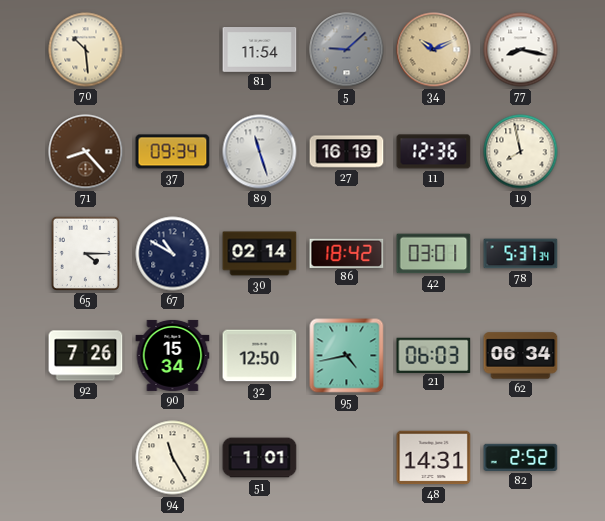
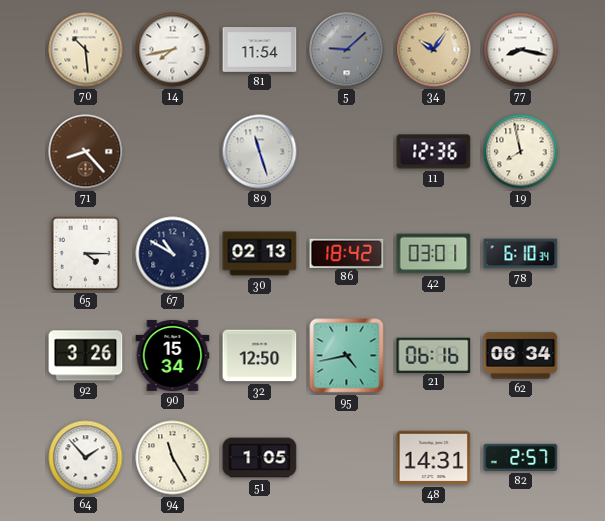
14: none -> 7:43
34: 10:11 -> 10:06
37: 09:34 -> none
27: 16:19 -> none
30: 02:14 -> 02:13
78: 5:37 -> 6:10
92: 7:26 -> 3:26
21: 06:03 -> 06:16
64: none -> 1:53
51: 1:01 -> 1:05
82: 2:52 -> 2:57
